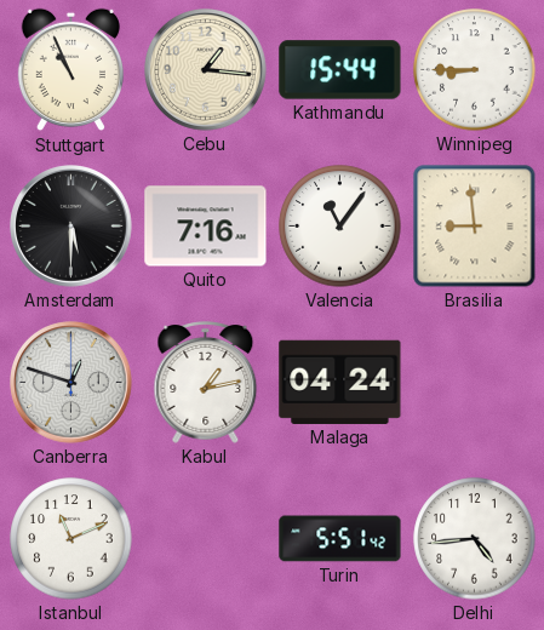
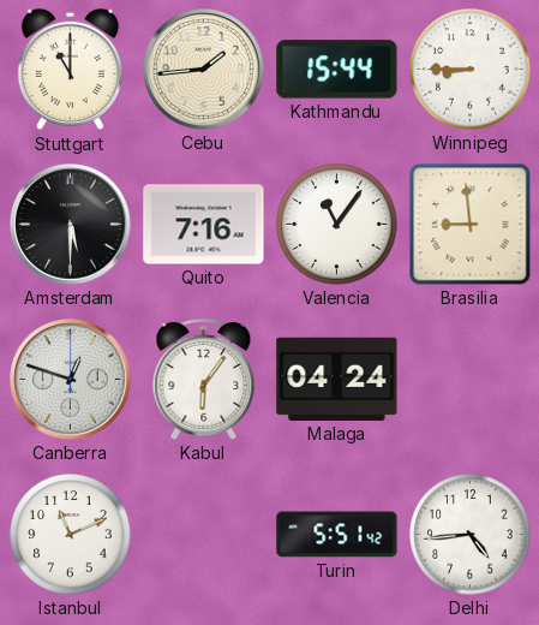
Stuttgart: 10:56 -> 11:00
Cebu: 1:16 -> 1:44
Kabul: 1:13 -> 6:06
